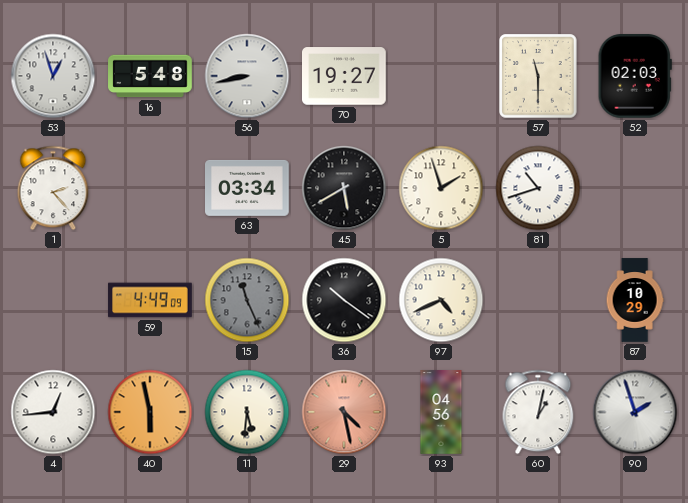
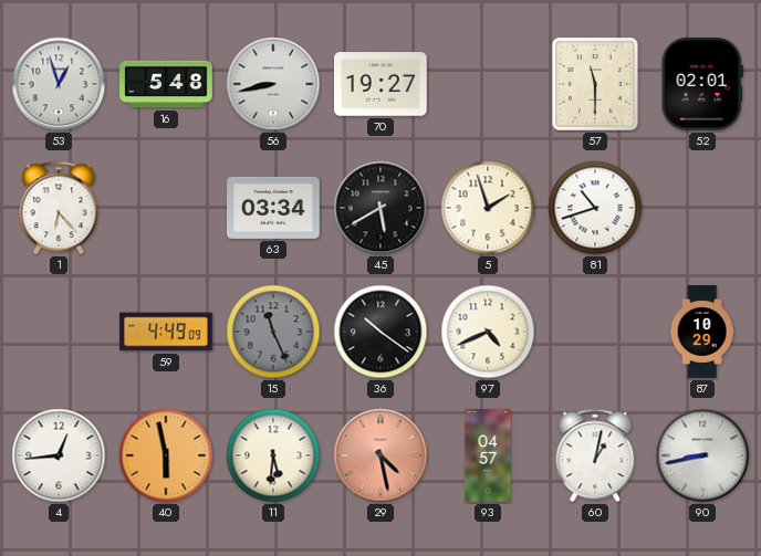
52: 02:03 -> 02:01
1: 2:23 -> 6:23
93: 04:56 -> 04:57
90: 1:57 -> 8:43
